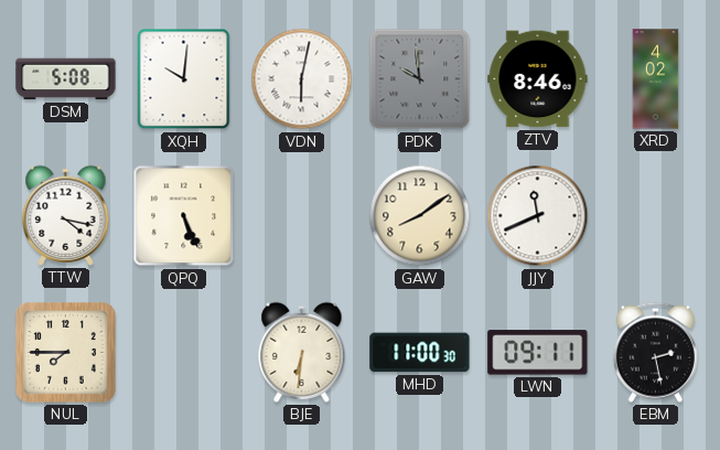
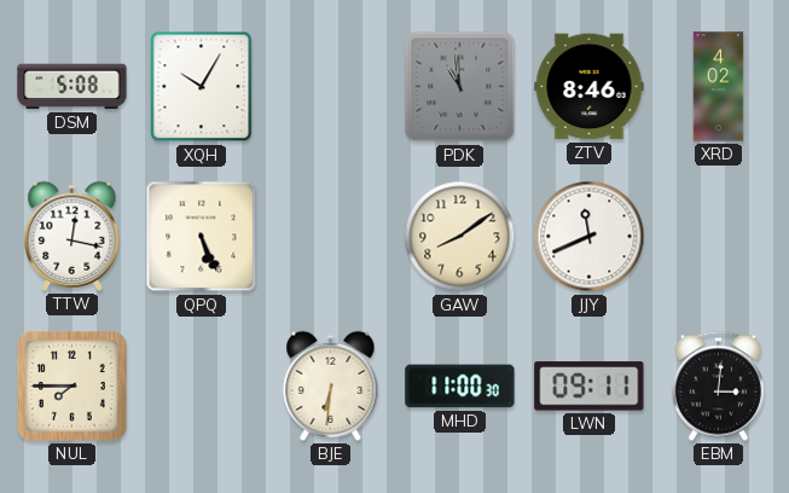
XQH: 10:01 -> 10:05
VDN: 6:02 -> none
PDK: 9:59 -> 10:59
TTW: 4:17 -> 12:17
EBM: 2:28 -> 3:01
